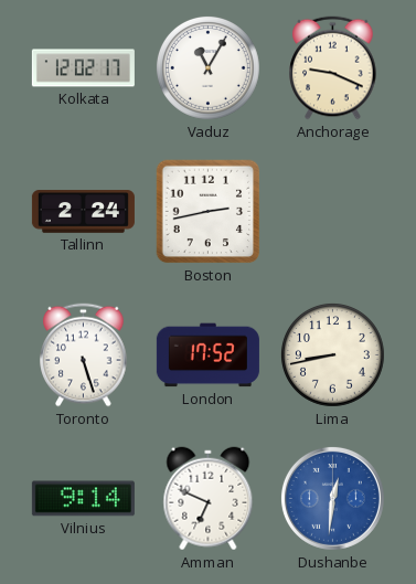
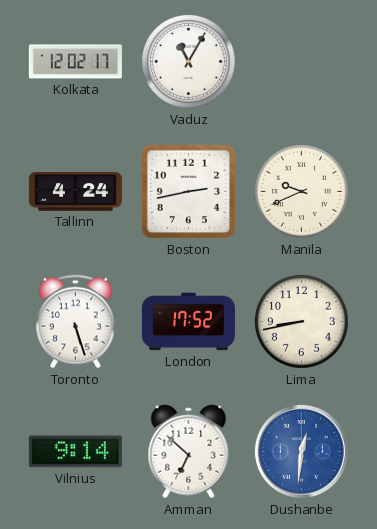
Anchorage: 9:19 -> none
Tallinn: 2:24 -> 4:24
Manila: none -> 9:41
Amman: 6:49 -> 6:52
